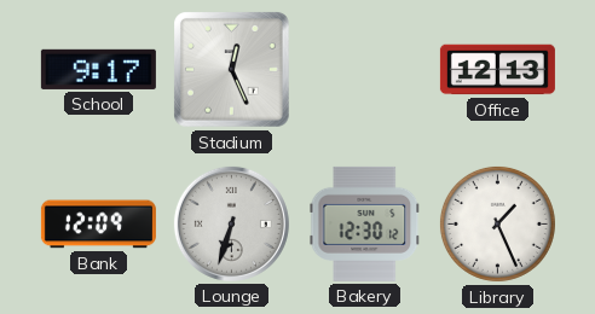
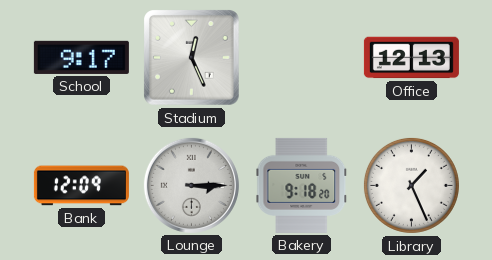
Lounge: 6:33 -> 3:15
Bakery: 12:30 -> 9:18
